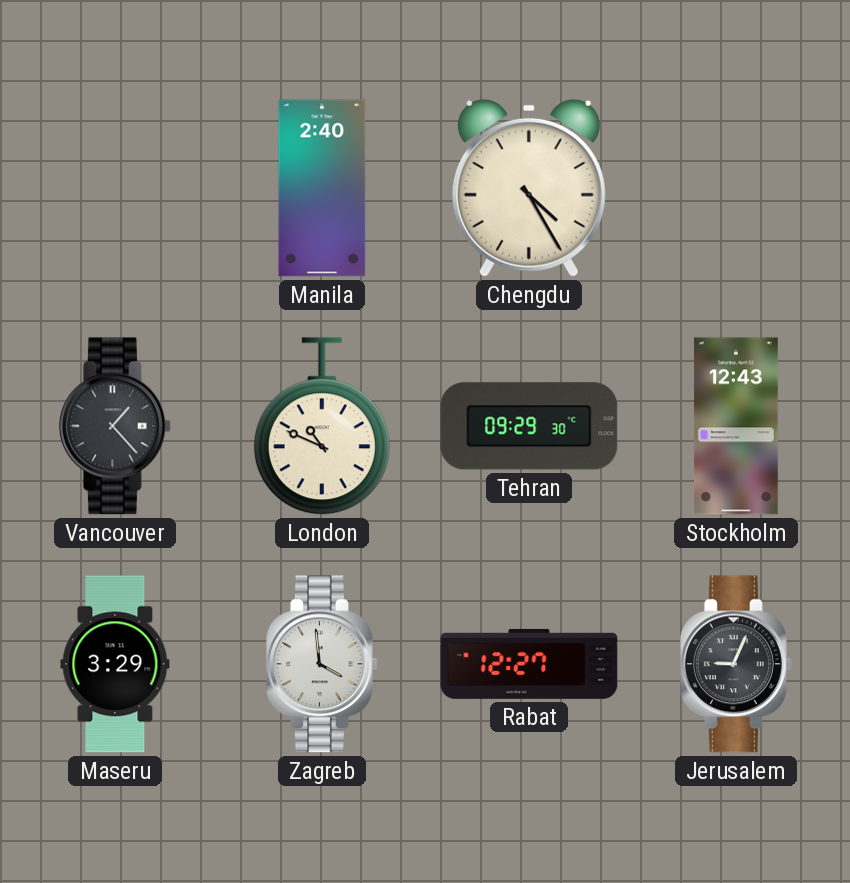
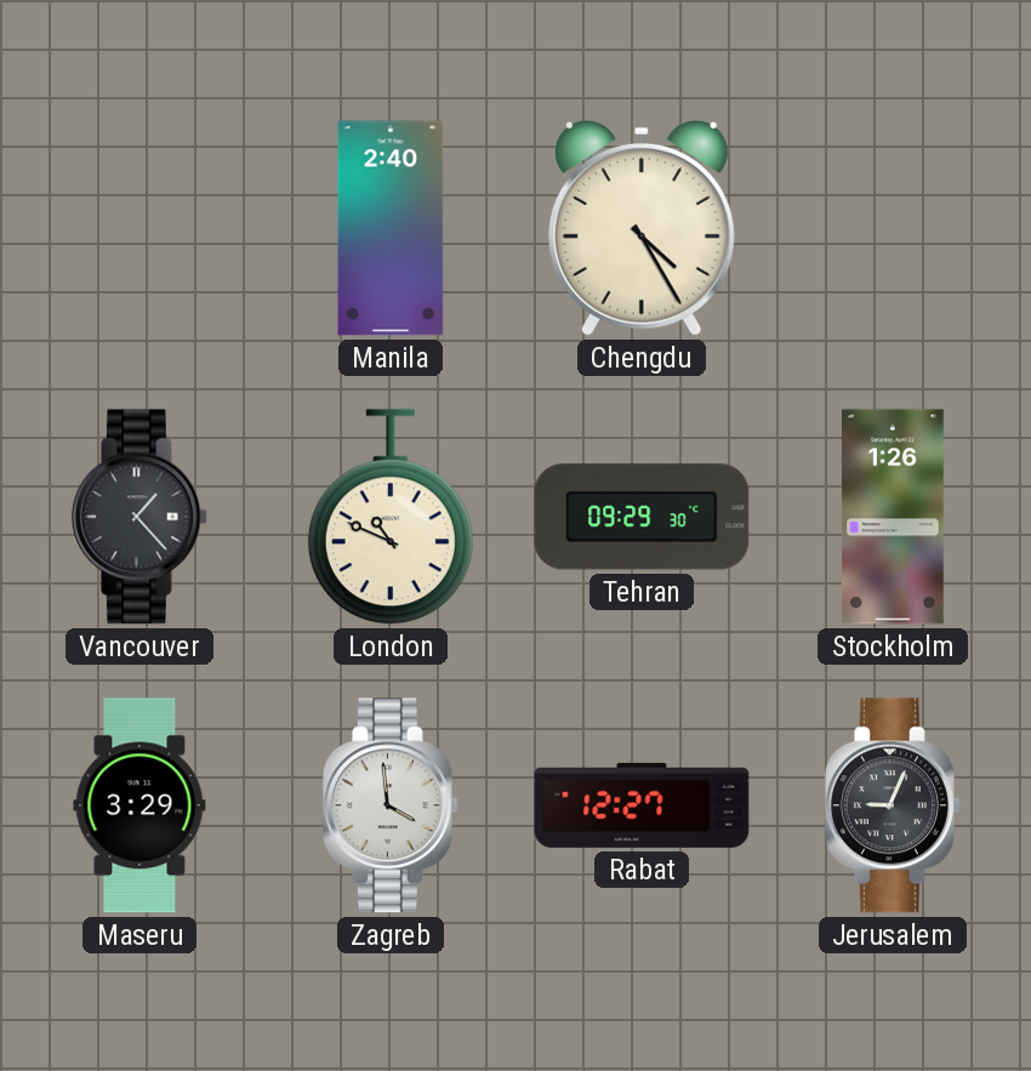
Stockholm: 12:43 -> 1:26
